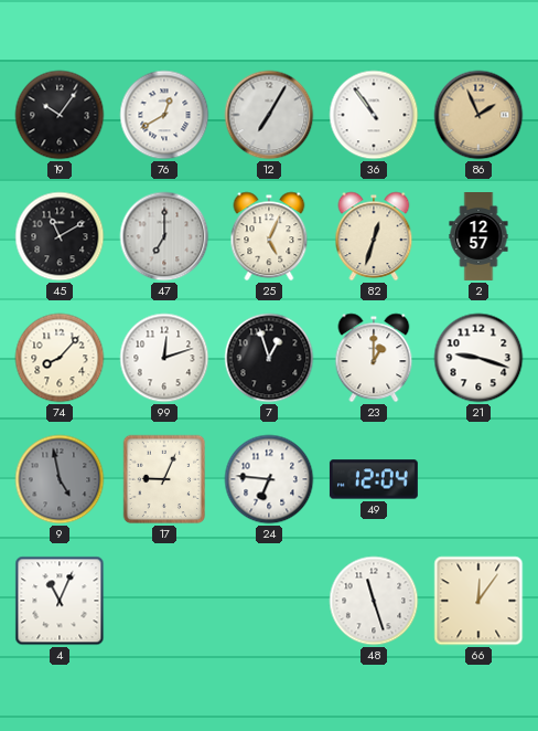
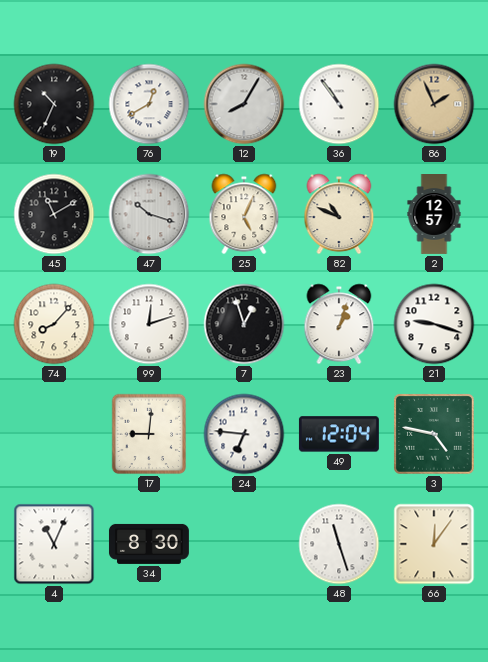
19: 10:06 -> 10:34
12: 7:05 -> 8:05
47: 7:00 -> 10:18
82: 12:33 -> 10:49
23: 1:00 -> 1:03
9: 4:58 -> none
17: 9:04 -> 9:01
3: none -> 4:47
34: none -> 8:30
